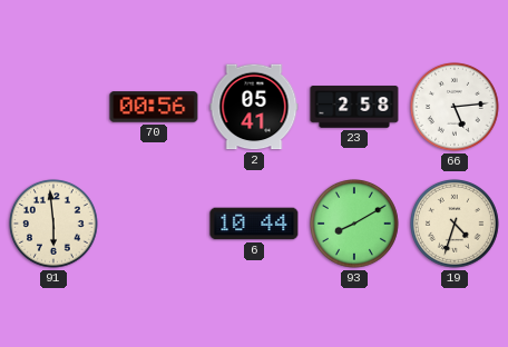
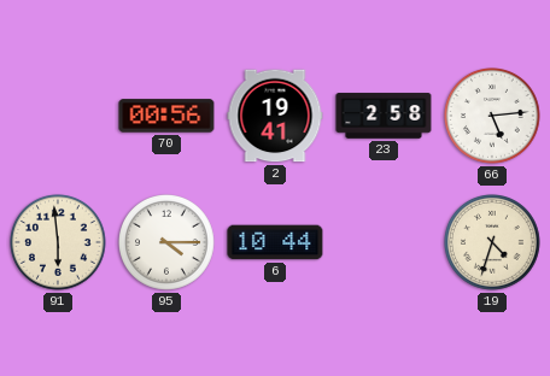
2: 05:41 -> 19:41
95: none -> 4:15
93: 8:10 -> none
